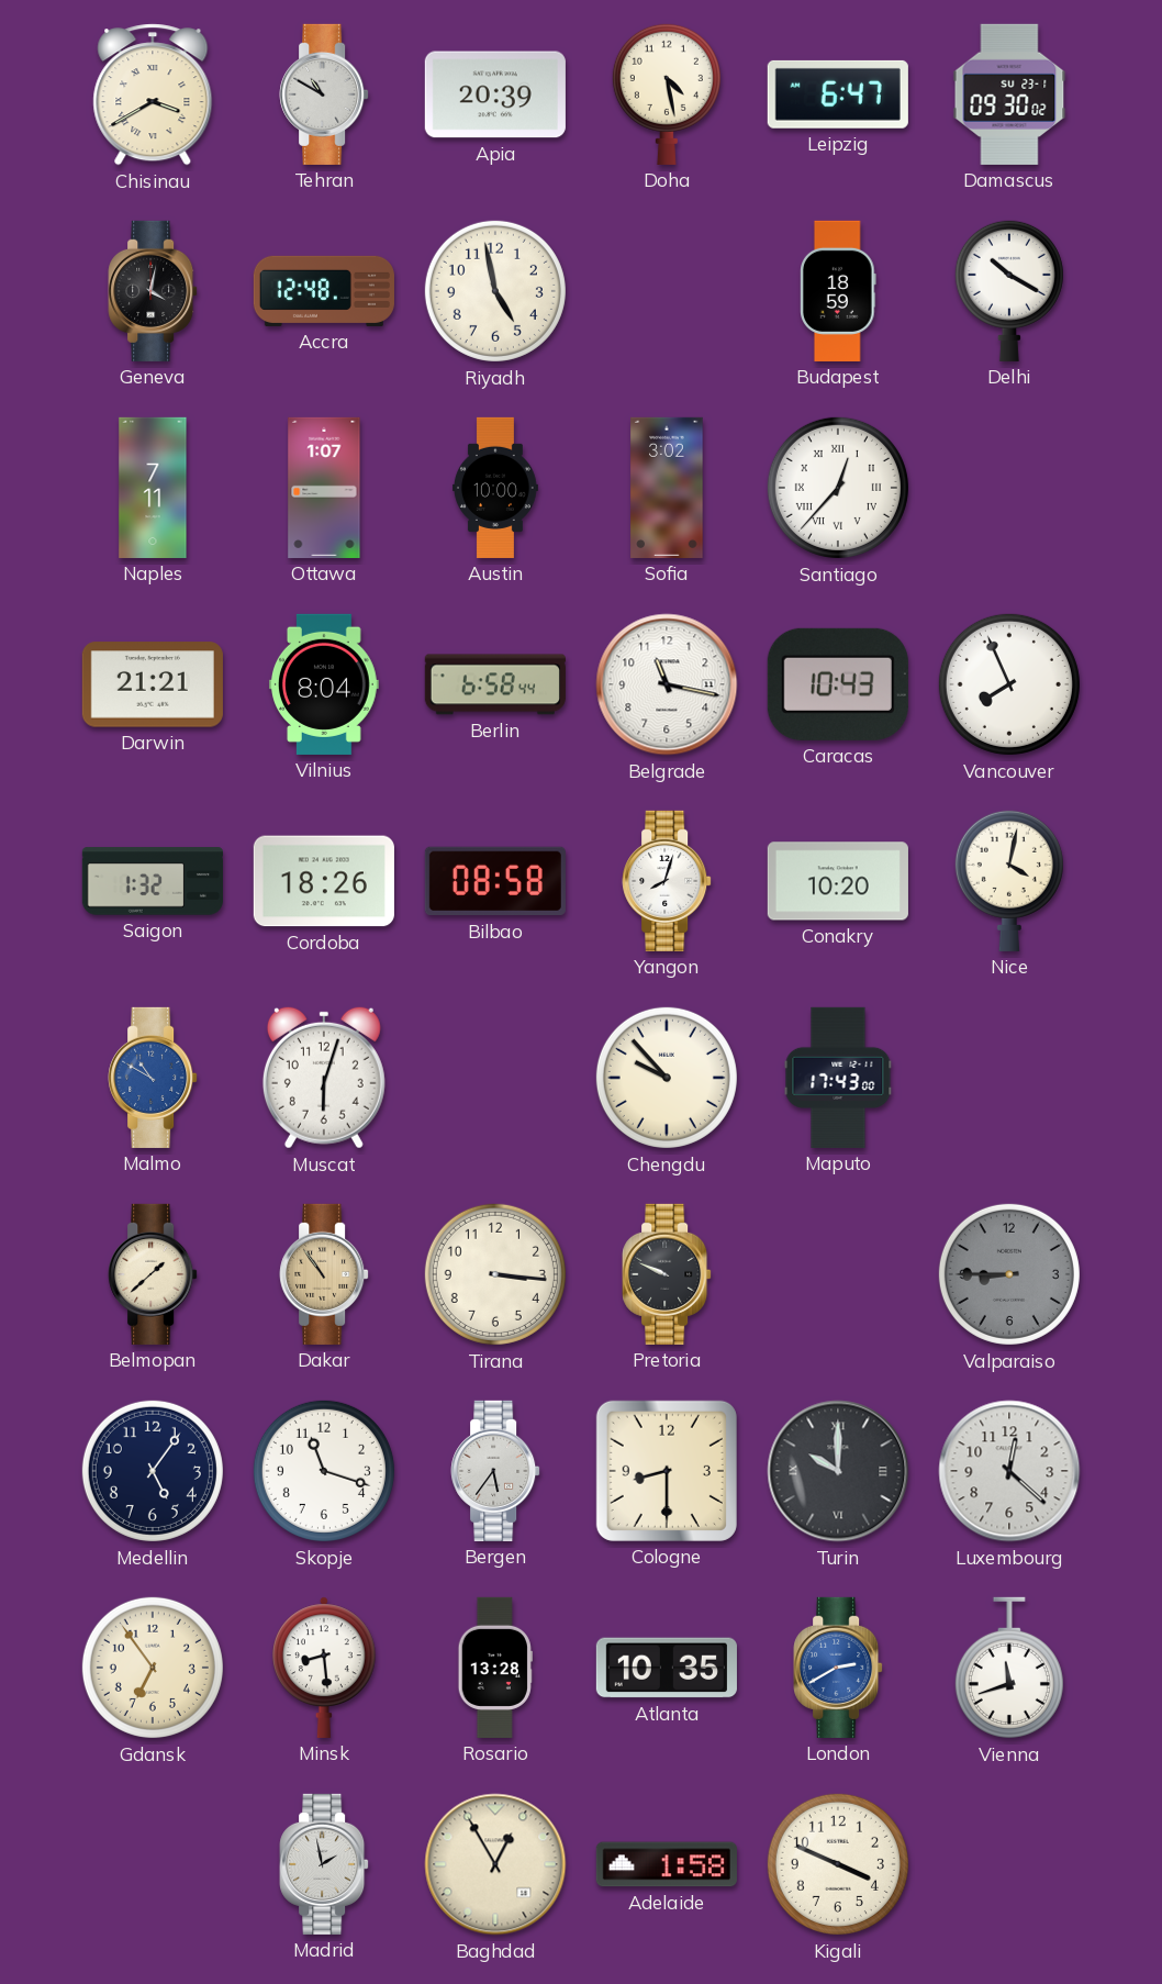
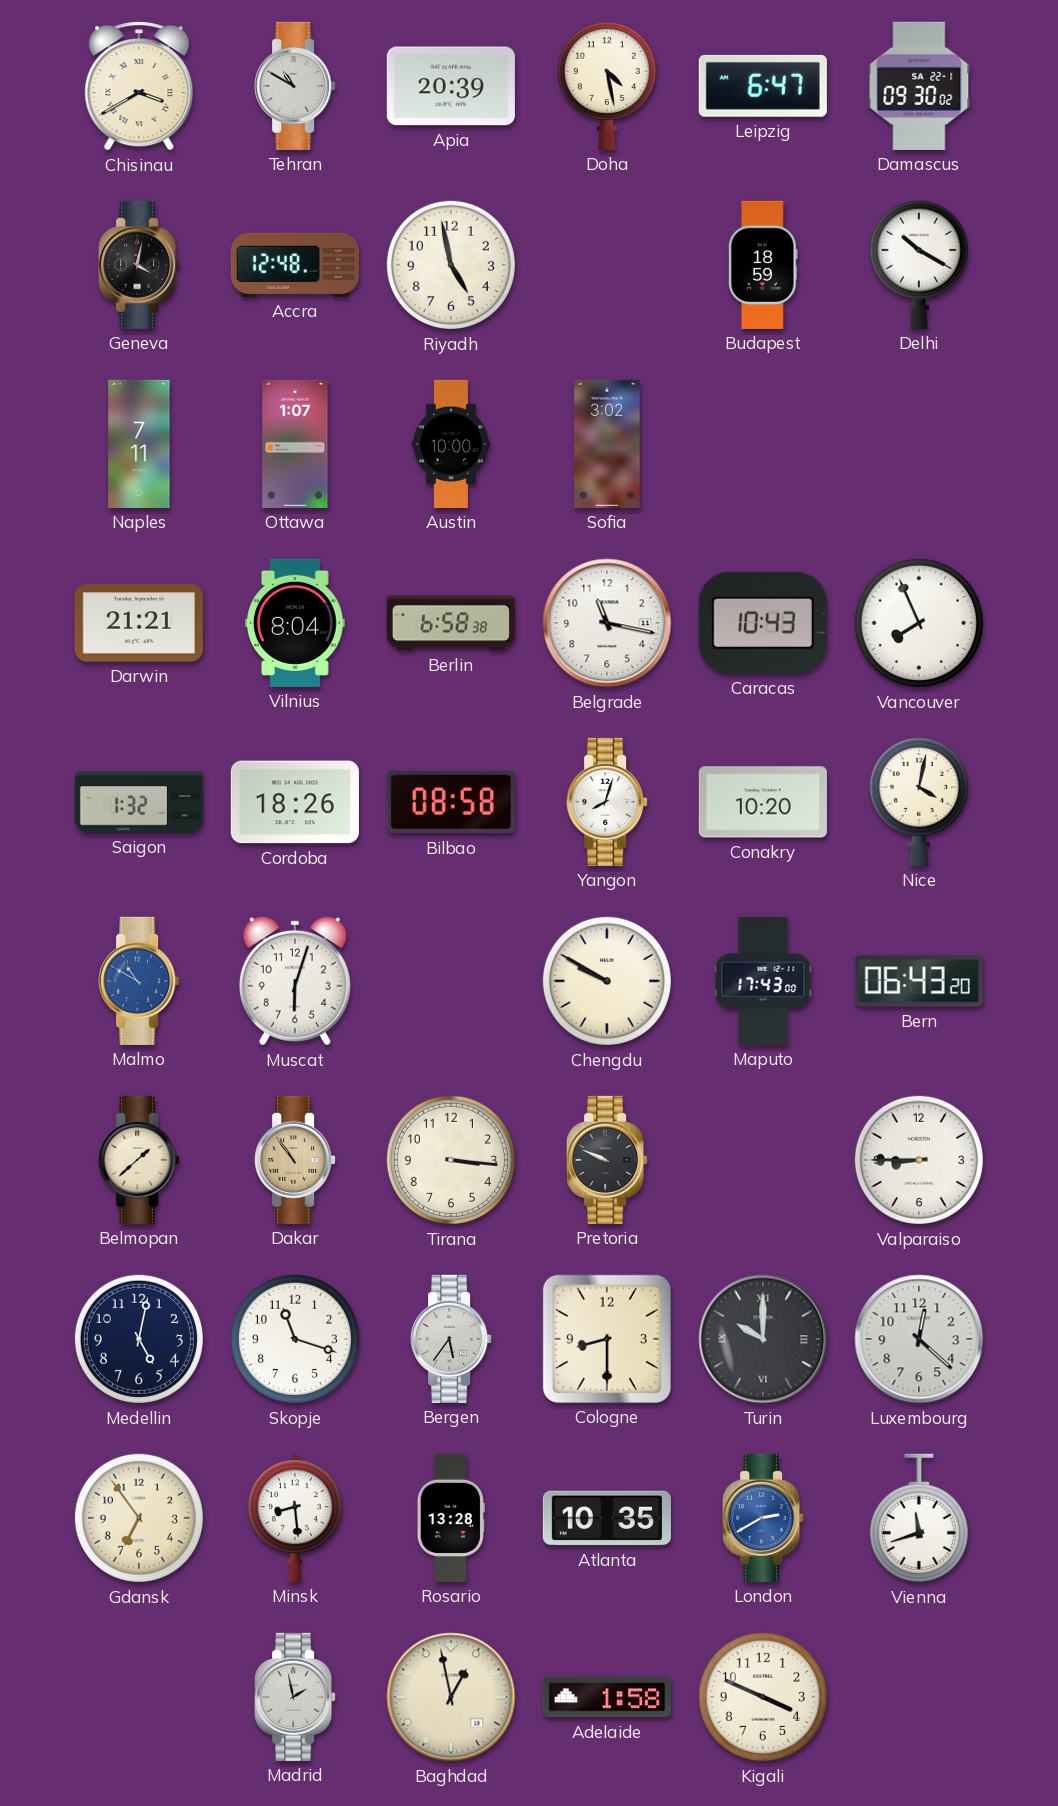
Damascus date: SU 23-1 -> SA 22-1
Santiago: 12:37 -> none
Berlin: 6:58:44 -> 6:58:38
Chengdu: 9:53 -> 9:50
Bern: none -> 06:43
Valparaiso dial: grey -> white
Medellin: 5:06 -> 5:02
Baghdad: 12:55 -> 12:58
